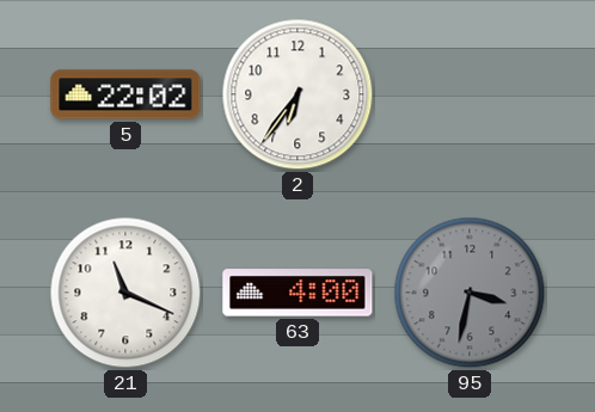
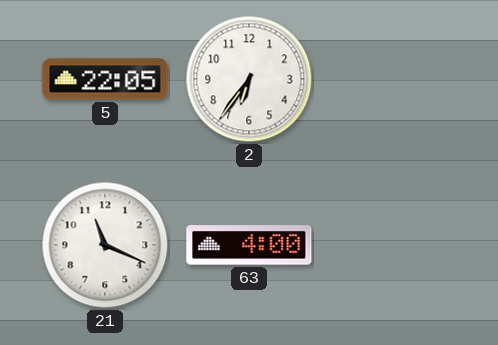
5: 22:02 -> 22:05
95: 3:32 -> none
